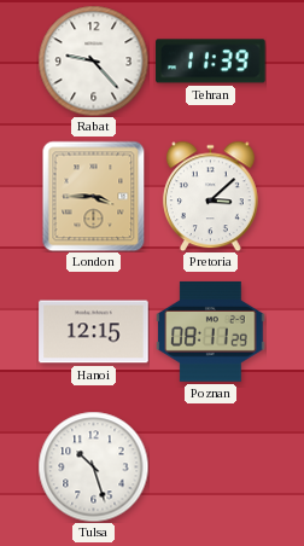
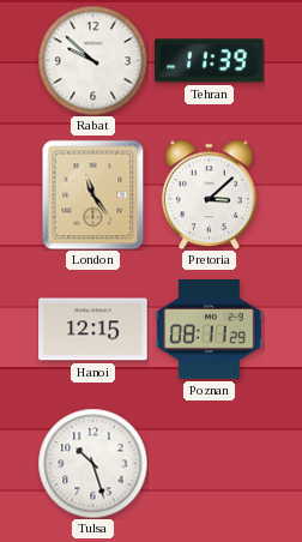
Rabat: 9:23 -> 9:52
London: 3:45 -> 11:24
